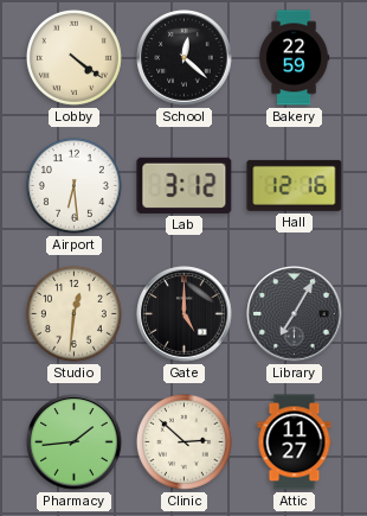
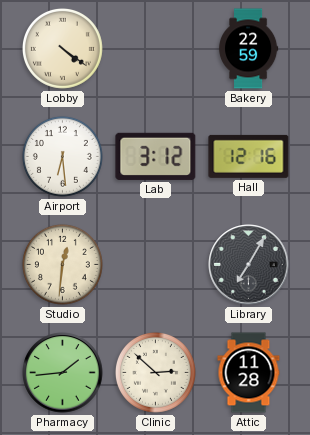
School: 12:22 -> none
Gate: 5:00 -> none
Attic: 11:27 -> 11:28
